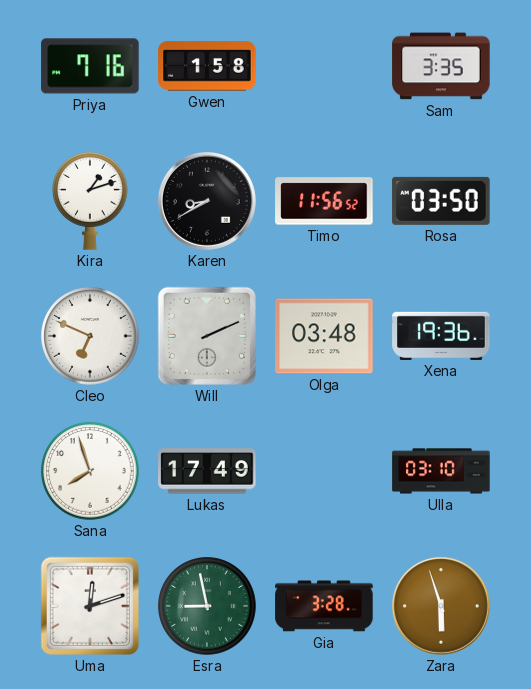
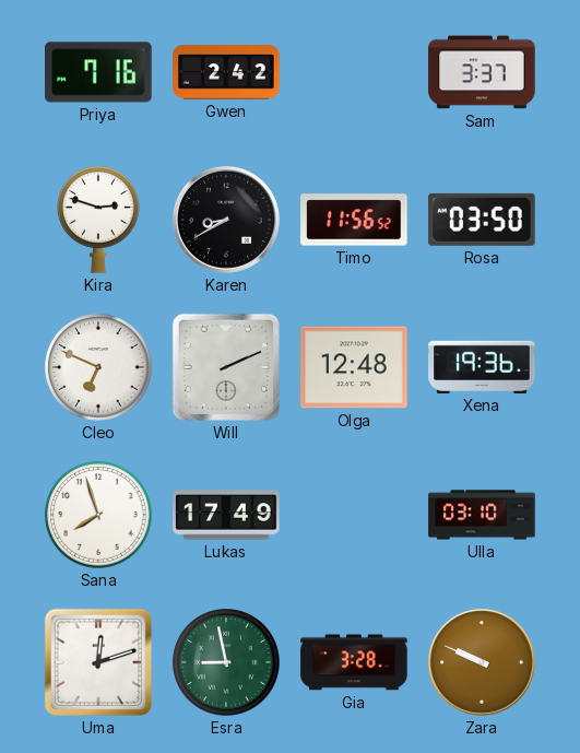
Gwen: 1:58 -> 2:42
Sam: 3:35 -> 3:37
Kira: 1:12 -> 2:48
Olga: 03:48 -> 12:48
Zara: 5:57 -> 9:49
